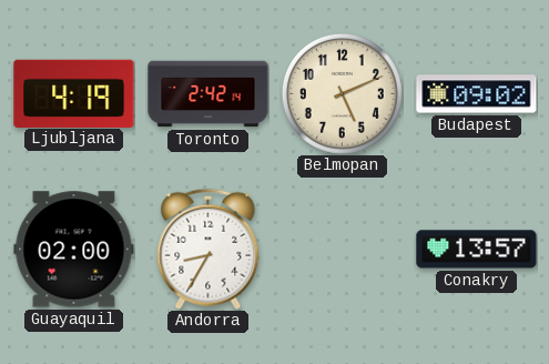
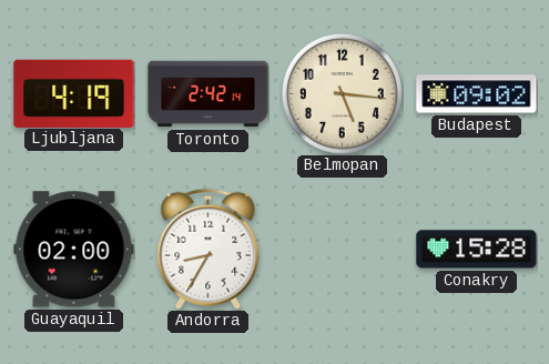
Belmopan: 5:11 -> 5:16
Conakry: 13:57 -> 15:28
